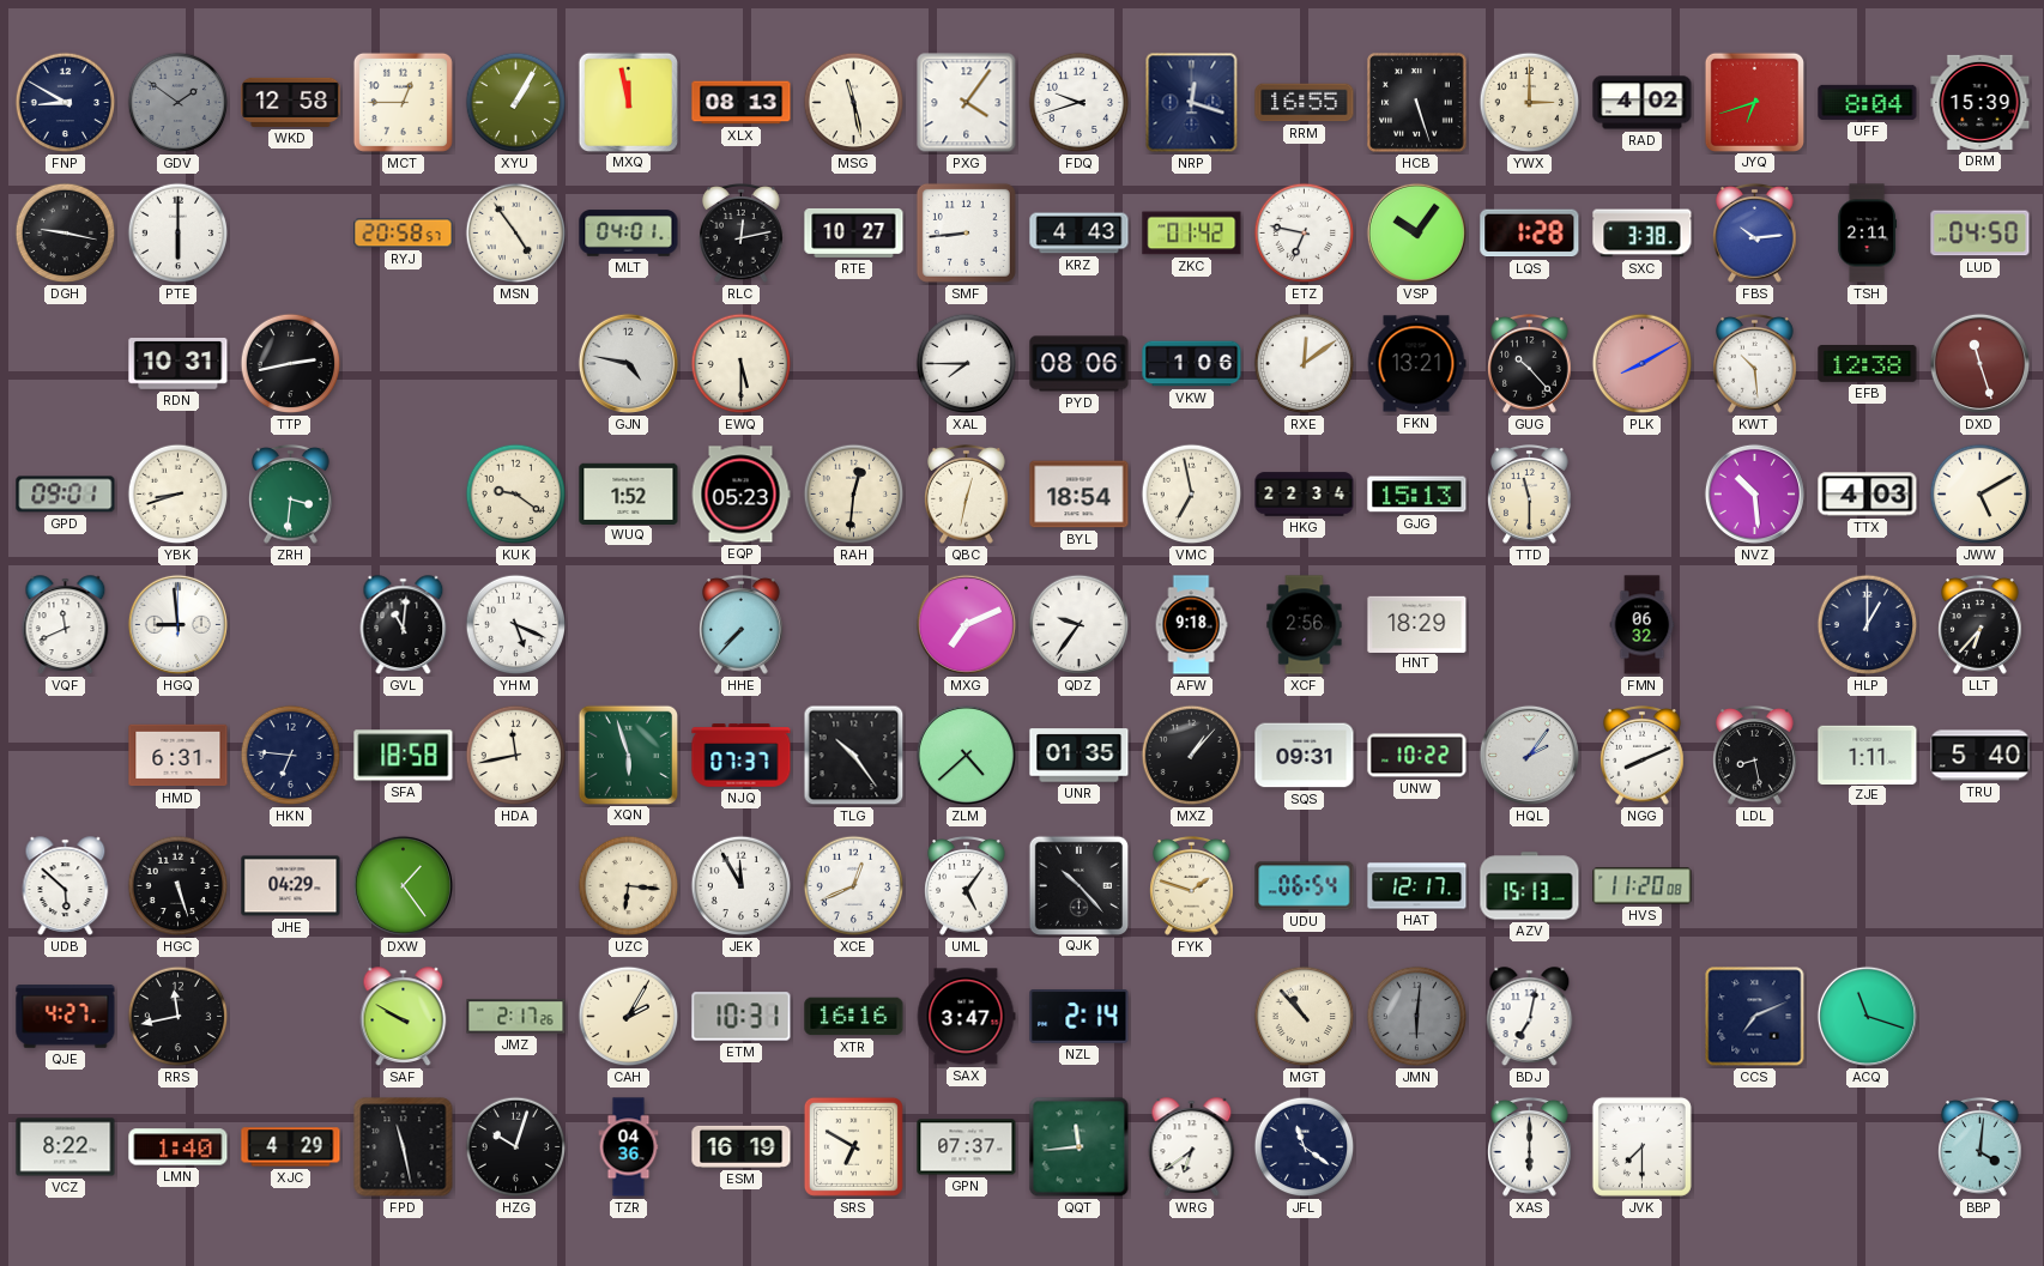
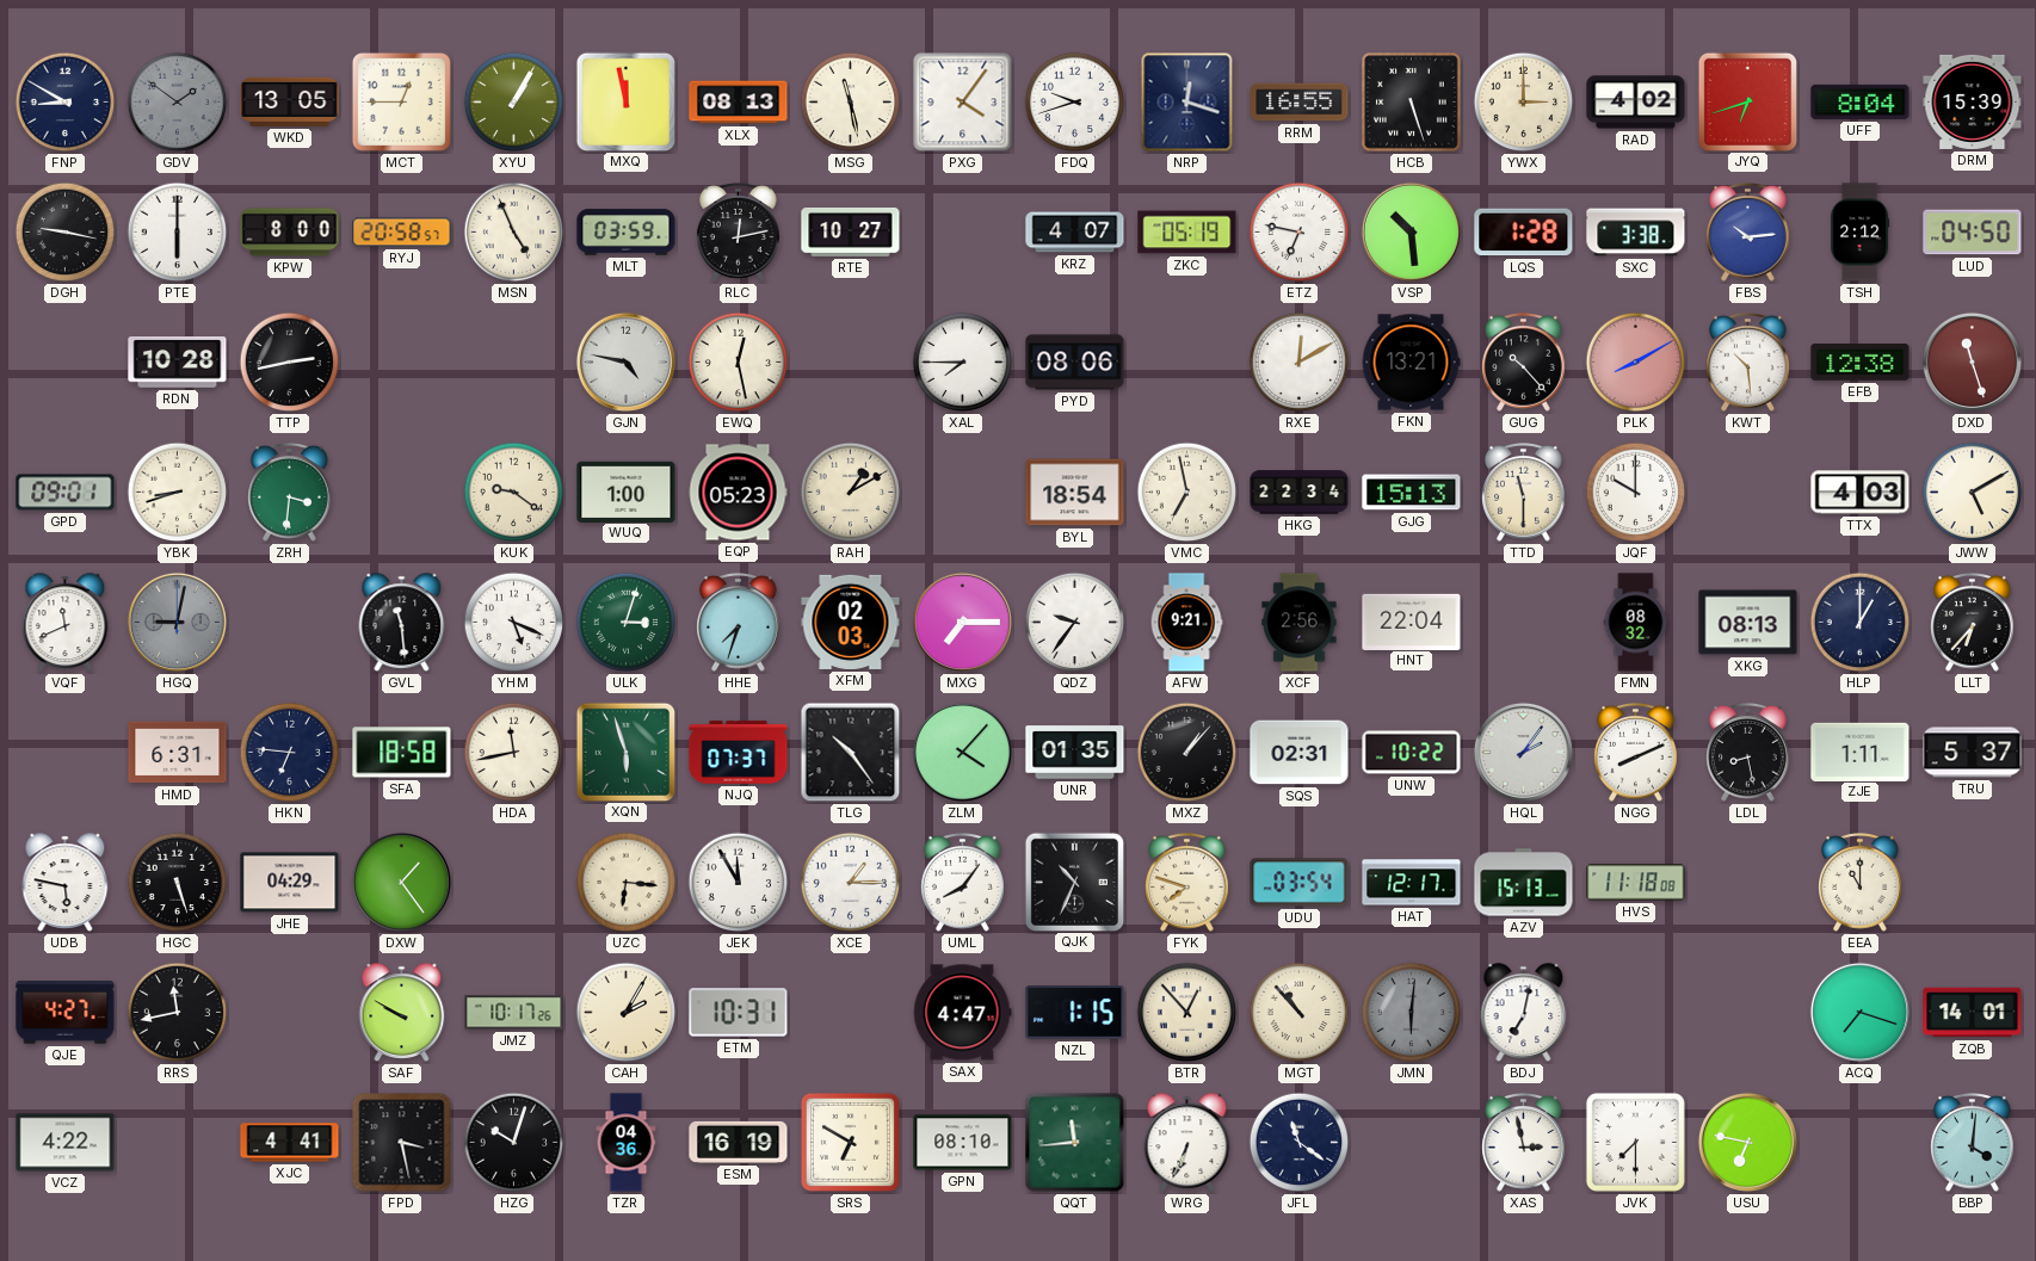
WKD: 12:58 -> 13:05
KPW: none -> 8:00
MSN: 4:54 -> 4:56
MLT: 04:01 -> 03:59
SMF: 8:44 -> none
KRZ: 4:43 -> 4:07
ZKC: 01:42 -> 05:19
VSP: 10:06 -> 10:29
TSH: 2:11 -> 2:12
RDN: 10:31 -> 10:28
EWQ: 5:30 -> 12:28
VKW: 1:06 -> none
RXE: 12:09 -> 12:10
WUQ: 1:52 -> 1:00
RAH: 12:31 -> 1:10
QBC: 12:32 -> none
JQF: none -> 10:00
NVZ: 10:29 -> none
HGQ: 8:59 -> 9:02
HGQ dial: white -> grey
GVL: 11:01 -> 11:29
ULK: none -> 3:03
HHE: 7:37 -> 7:33
XFM: none -> 02:03
MXG: 7:11 -> 7:15
AFW: 9:18 -> 9:21
HNT: 18:29 -> 22:04
FMN: 06:32 -> 08:32
XKG: none -> 08:13
ZLM: 4:38 -> 4:07
SQS: 09:31 -> 02:31
TRU: 5:40 -> 5:37
UDB: 5:52 -> 5:47
XCE: 12:41 -> 1:15
UML: 5:06 -> 8:06
QJK: 10:23 -> 10:34
FYK: 1:48 -> 7:48
UDU: 06:54 -> 03:54
HVS: 11:20 -> 11:18
EEA: none -> 11:00
JMZ: 2:17 -> 10:17
XTR: 16:16 -> none
SAX: 3:47 -> 4:47
NZL: 2:14 -> 1:15
BTR: none -> 12:53
CCS: 7:11 -> none
ACQ: 11:18 -> 7:18
ZQB: none -> 14:01
VCZ: 8:22 -> 4:22
LMN: 1:40 -> none
XJC: 4:29 -> 4:41
FPD: 11:28 -> 3:28
GPN: 07:37 -> 08:10
WRG: 6:39 -> 6:34
XAS: 6:00 -> 2:58
USU: none -> 6:47
